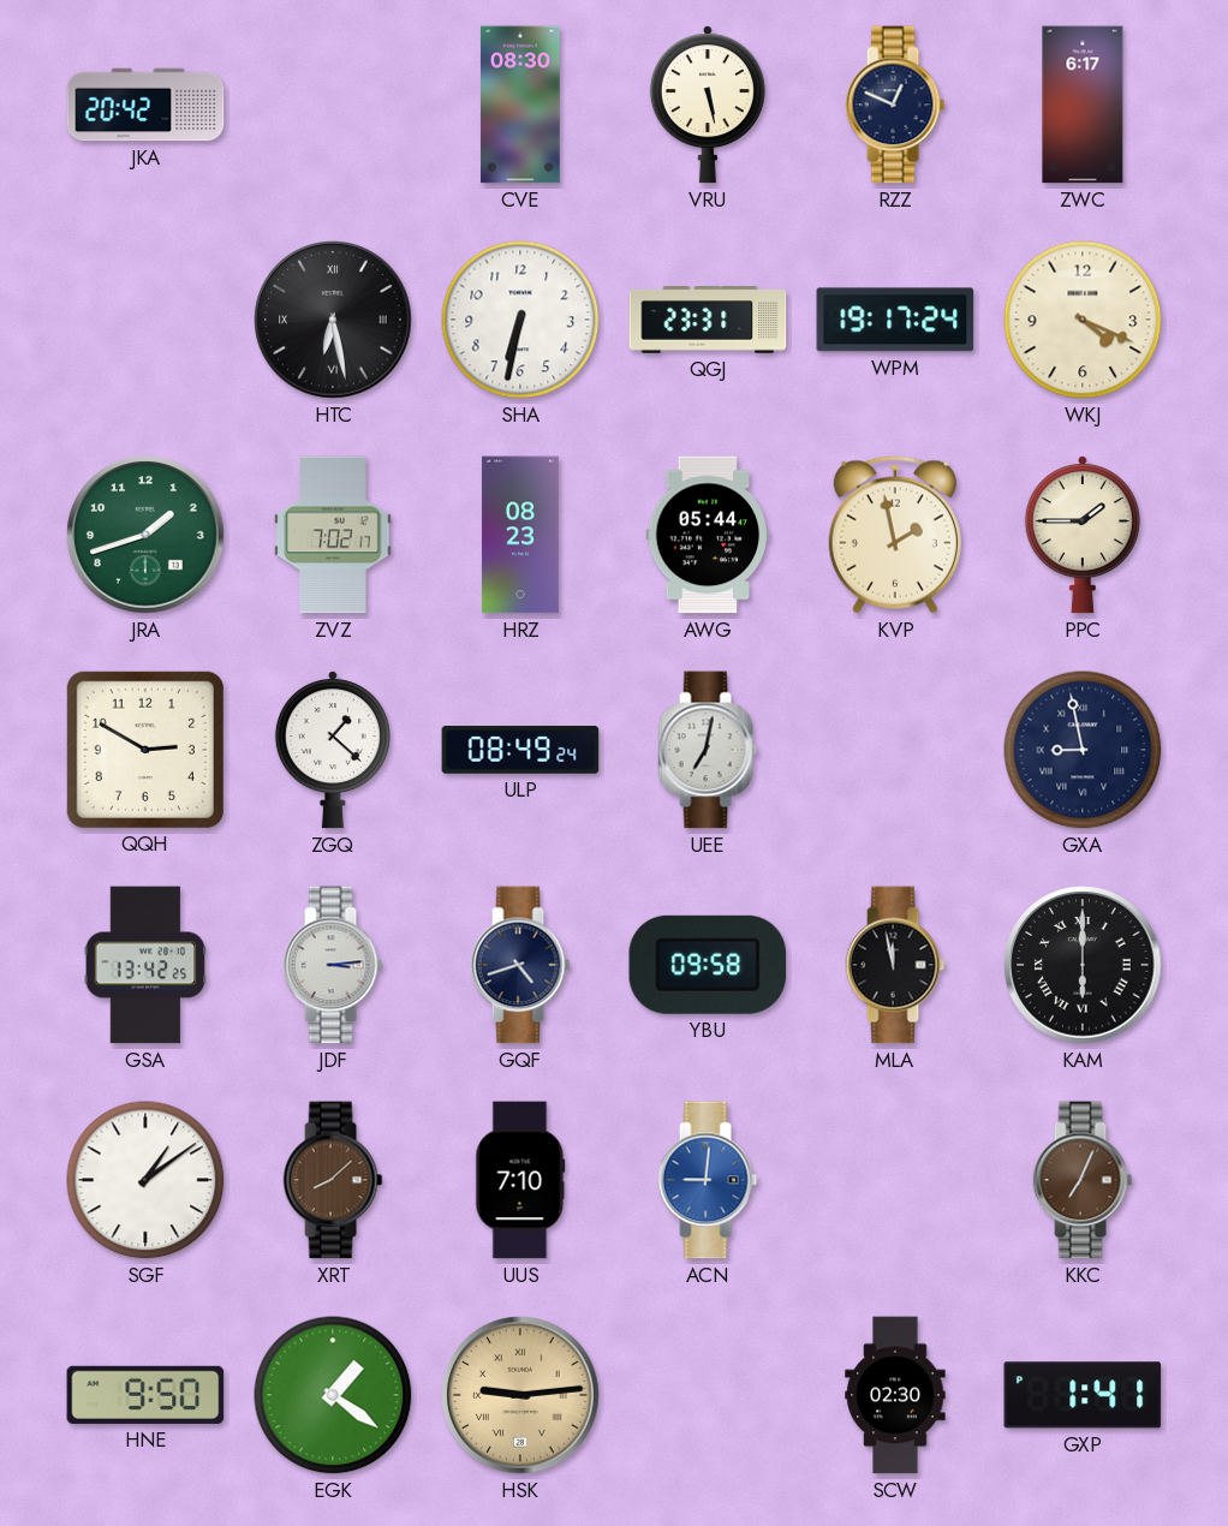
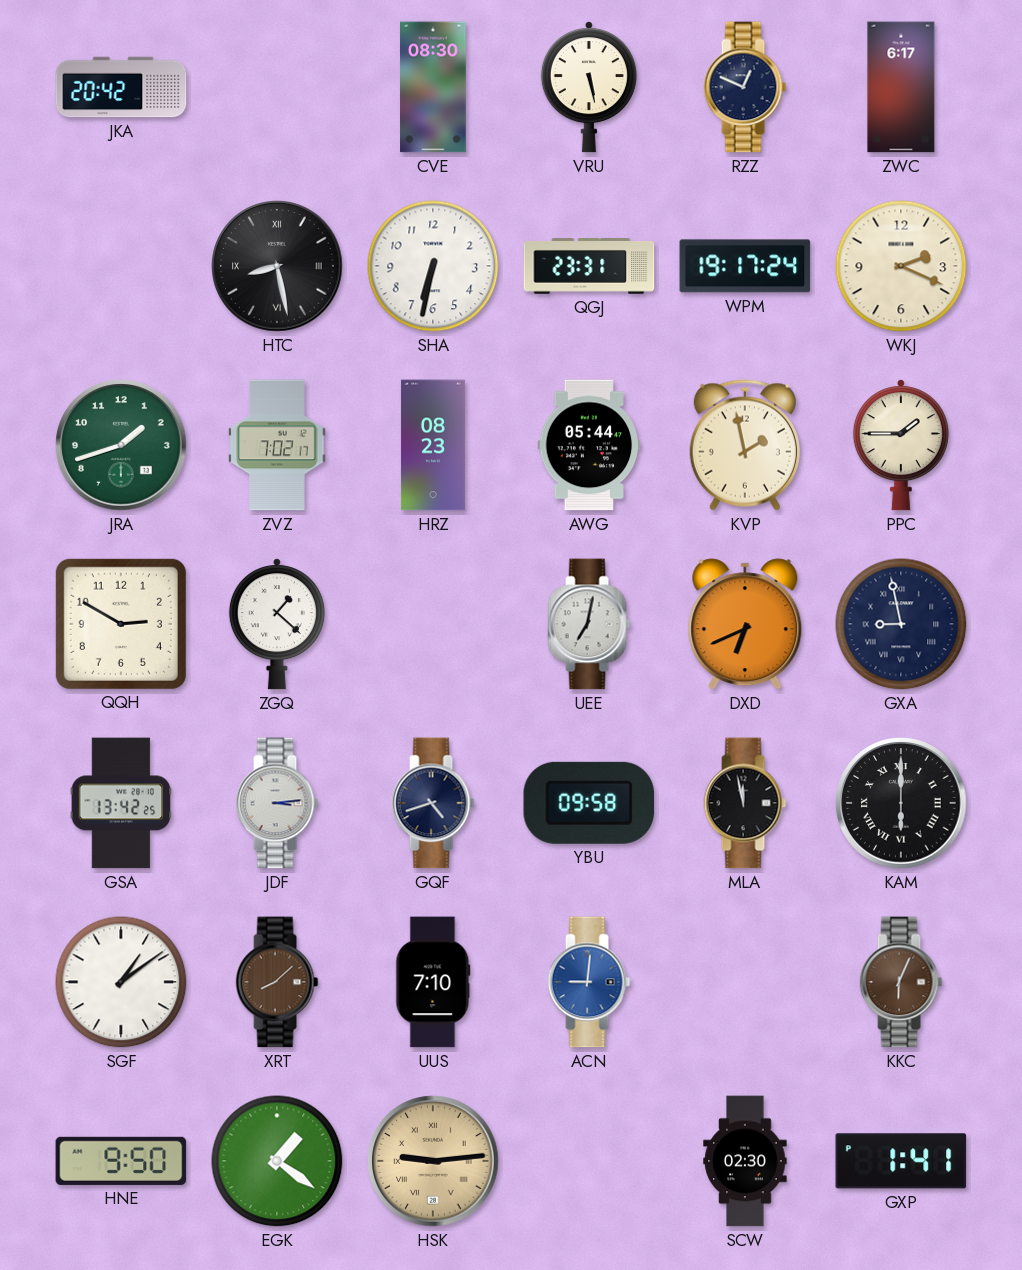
HTC: 6:28 -> 8:28
WKJ: 4:19 -> 2:19
ULP: 08:49 -> none
DXD: none -> 6:41
KKC: 7:04 -> 6:04
